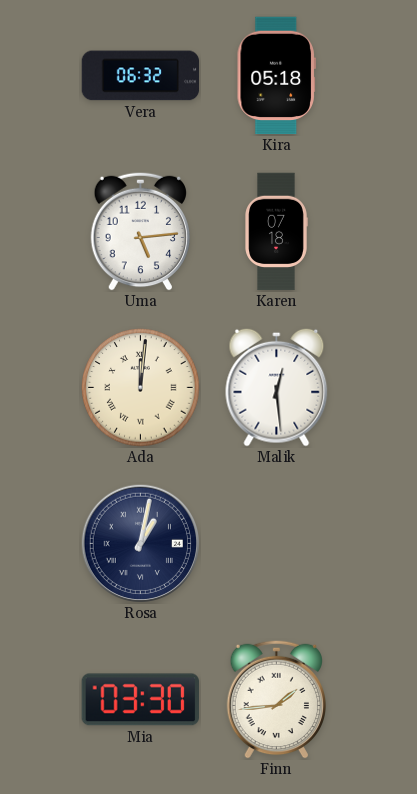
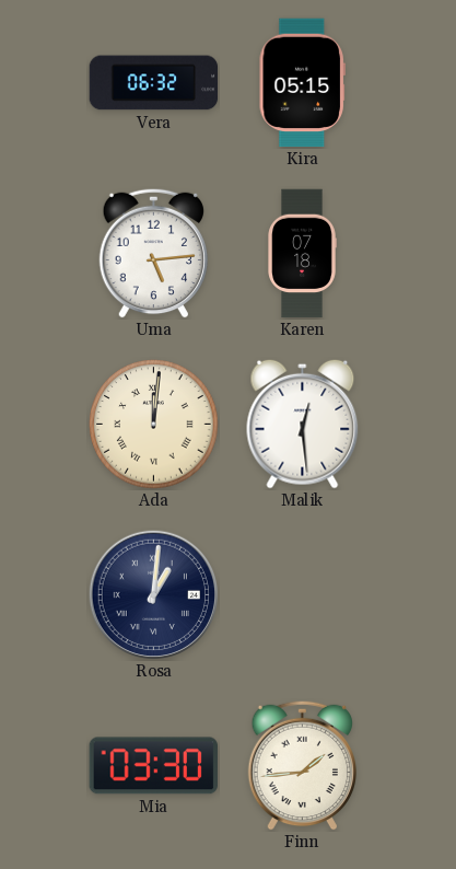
Kira: 05:18 -> 05:15
Rosa: 1:02 -> 1:01
